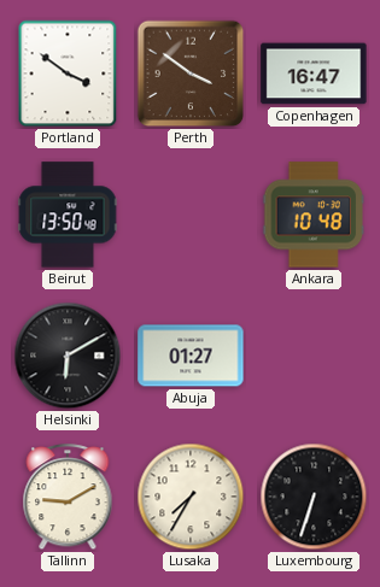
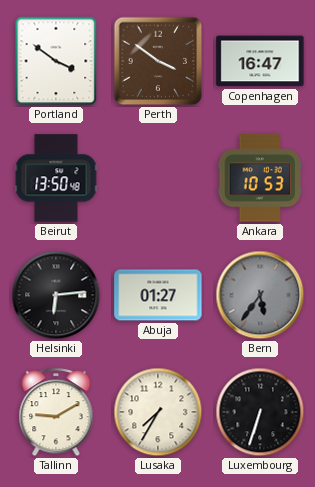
Ankara: 10:48 -> 10:53
Helsinki: 6:10 -> 6:14
Bern: none -> 5:36
